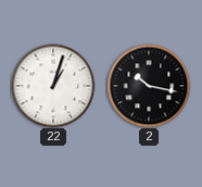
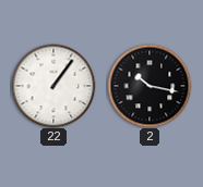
22: 1:03 -> 1:06
